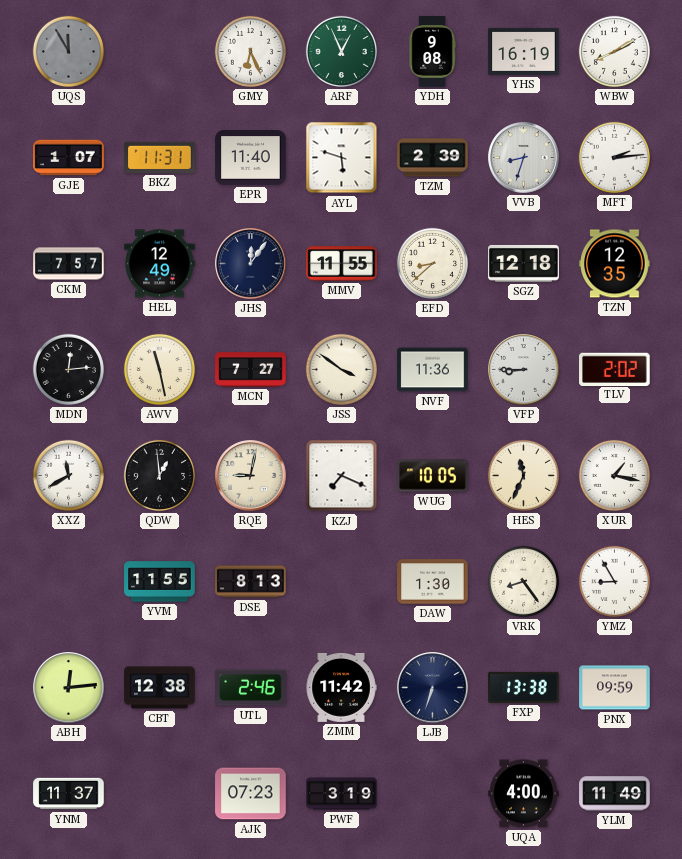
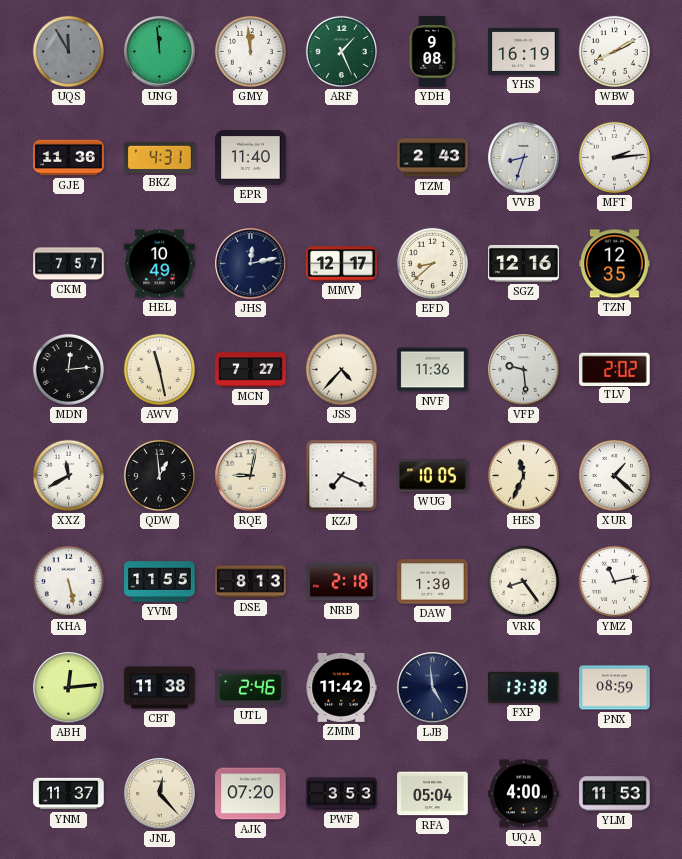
UNG: none -> 11:59
GMY: 6:26 -> 11:59
ARF: 12:56 -> 1:26
GJE: 1:07 -> 11:36
BKZ: 11:31 -> 4:31
AYL: 5:48 -> none
TZM: 2:39 -> 2:43
HEL: 12:49 -> 10:49
JHS: 12:06 -> 12:13
MMV: 11:55 -> 12:17
SGZ: 12:18 -> 12:16
JSS: 3:51 -> 4:37
VFP: 8:45 -> 9:29
XUR: 1:17 -> 1:22
KHA: none -> 5:28
NRB: none -> 2:18
YMZ: 8:55 -> 11:13
CBT: 12:38 -> 11:38
LJB: 6:33 -> 4:59
PNX: 09:59 -> 08:59
JNL: none -> 12:23
AJK: 07:23 -> 07:20
PWF: 3:19 -> 3:53
RFA: none -> 05:04
YLM: 11:49 -> 11:53
